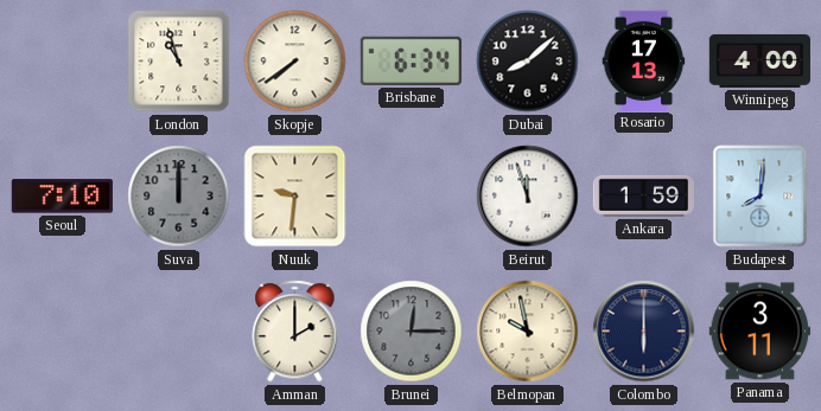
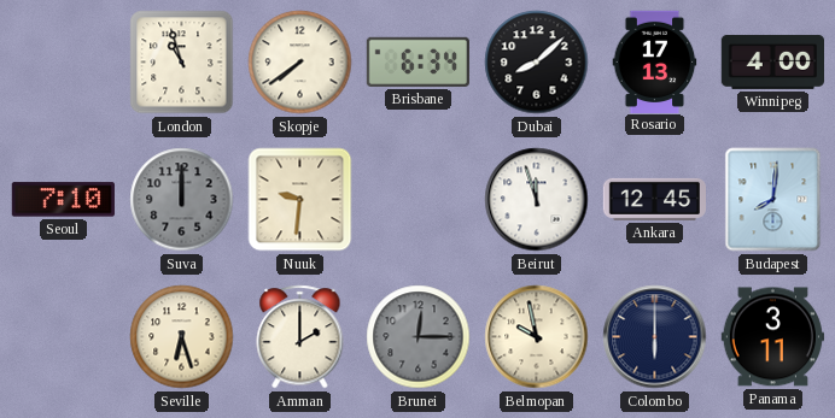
Ankara: 1:59 -> 12:45
Seville: none -> 6:27
